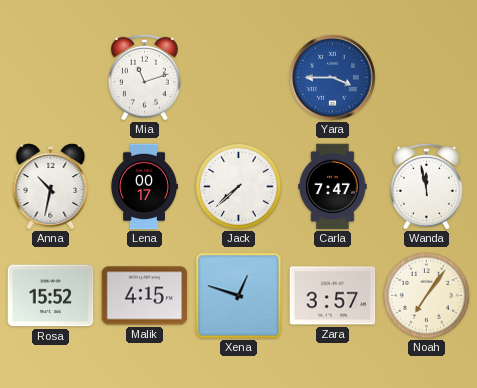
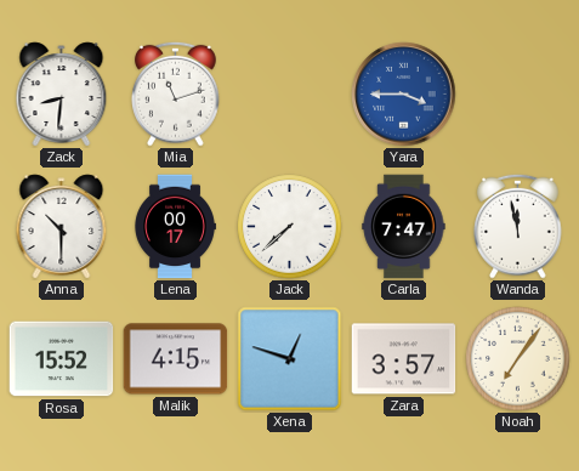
Zack: none -> 8:31
Anna: 10:32 -> 10:30
